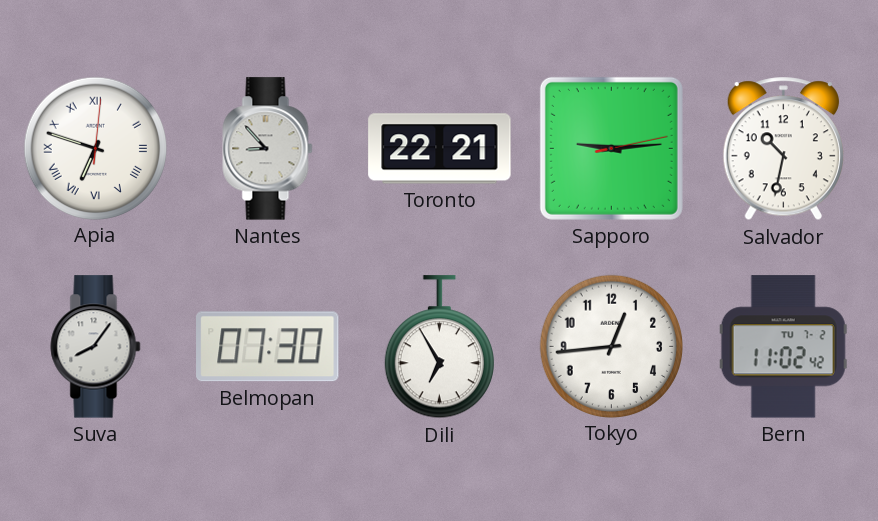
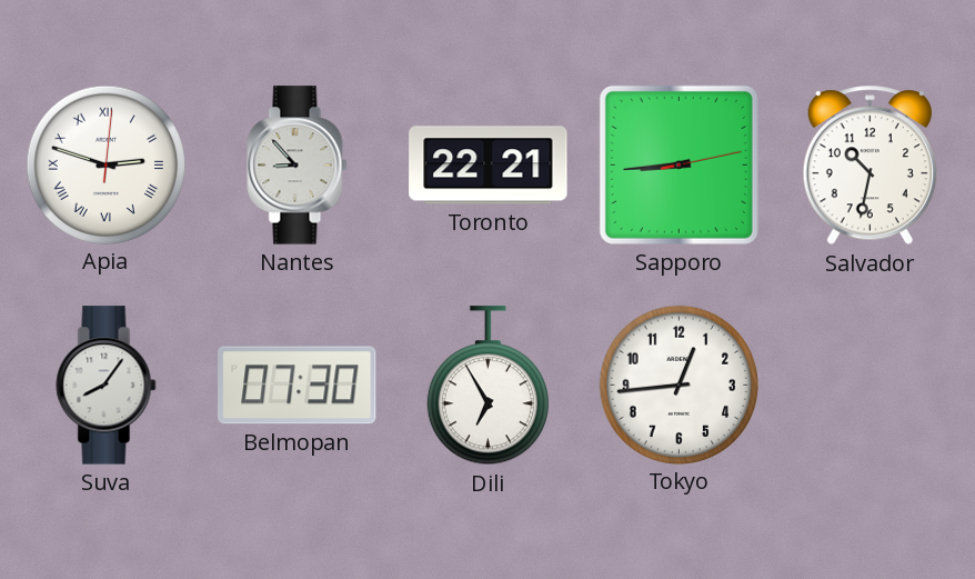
Apia: 6:48 -> 2:48
Sapporo: 9:14 -> 8:44
Bern: 11:02 -> none
